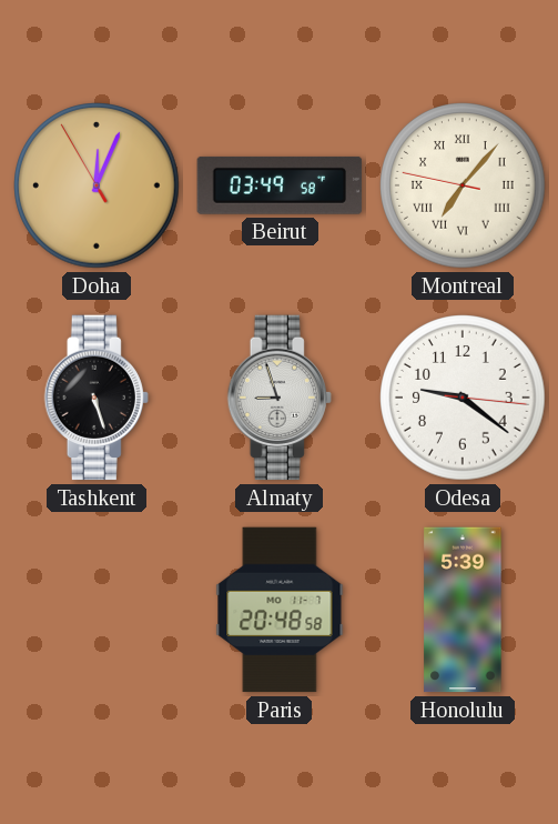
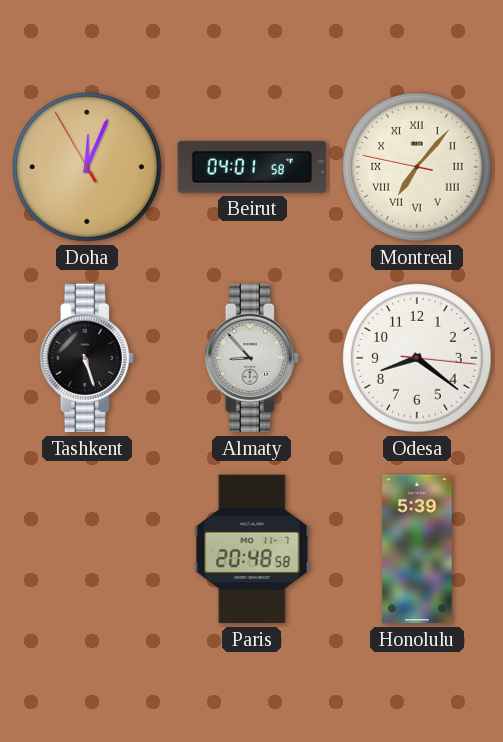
Beirut: 03:49 -> 04:01
Almaty: 8:57 -> 8:53
Odesa: 9:21 -> 8:21
